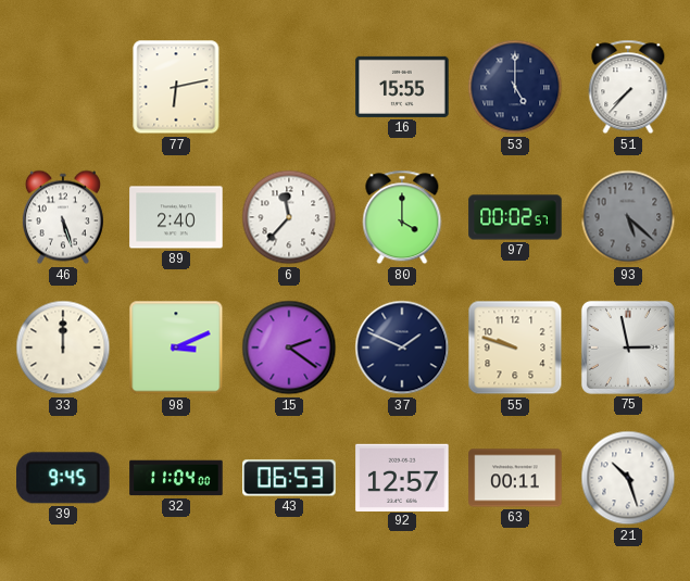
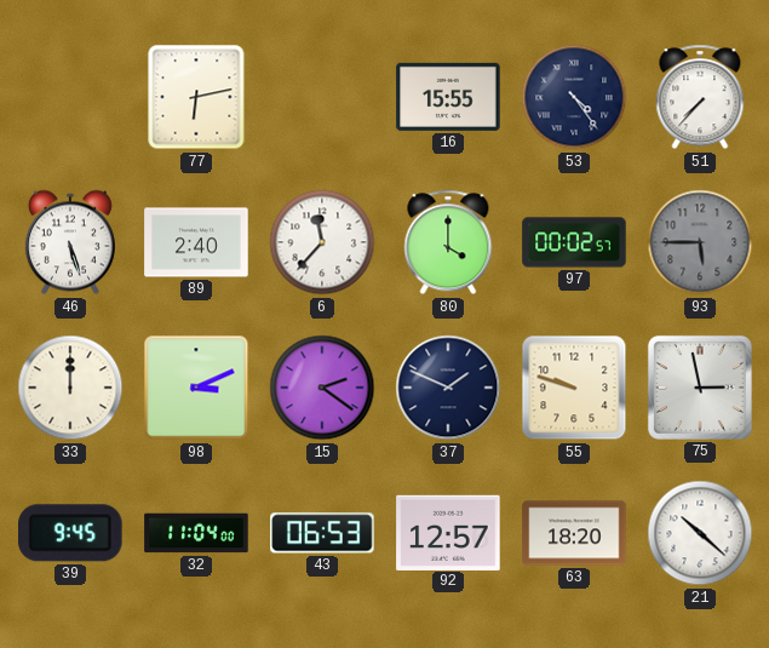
53: 5:00 -> 4:24
93: 5:22 -> 5:45
63: 00:11 -> 18:20
21: 10:27 -> 10:22
